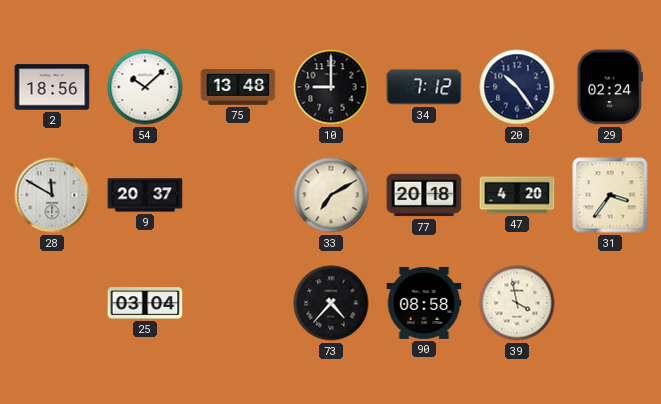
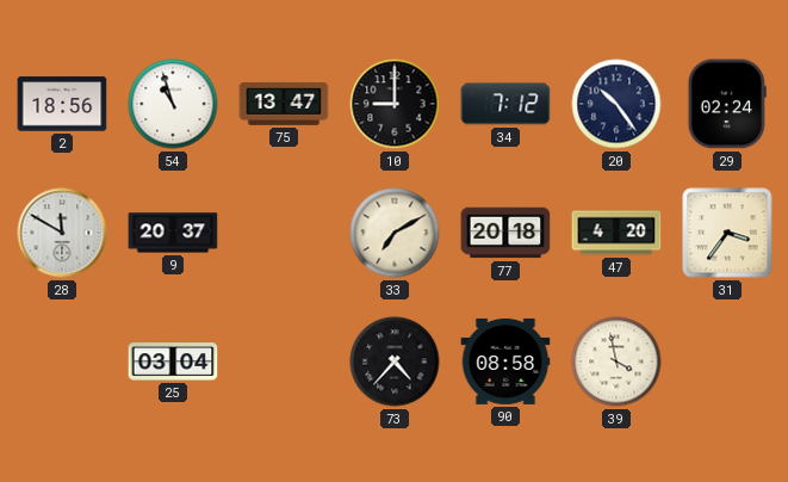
54: 10:08 -> 10:57
75: 13:48 -> 13:47
